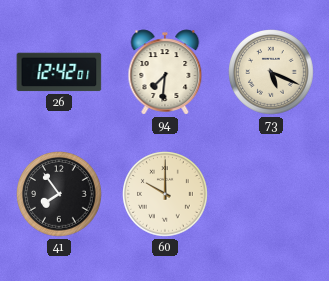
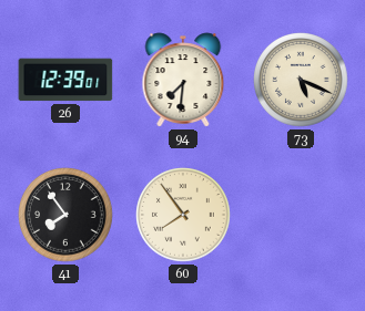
26: 12:42 -> 12:39
60: 10:00 -> 7:54
